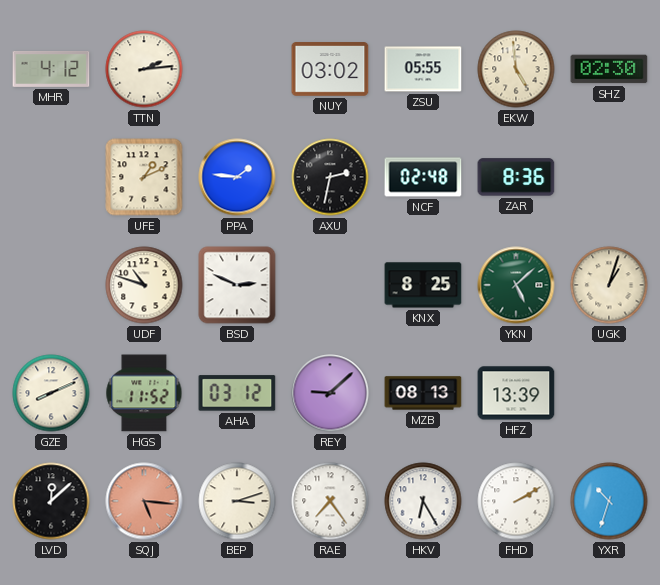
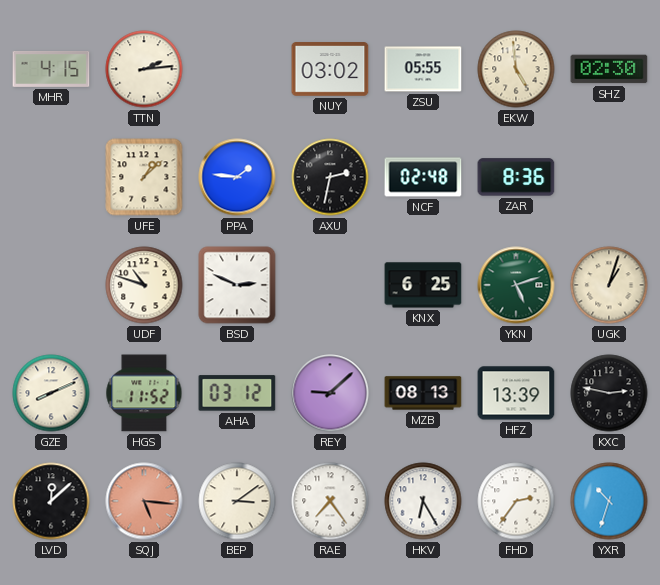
MHR: 4:12 -> 4:15
UFE: 1:11 -> 1:08
KNX: 8:25 -> 6:25
YKN: 5:08 -> 5:12
KXC: none -> 2:47
BEP: 3:12 -> 3:09
FHD: 2:10 -> 2:36
